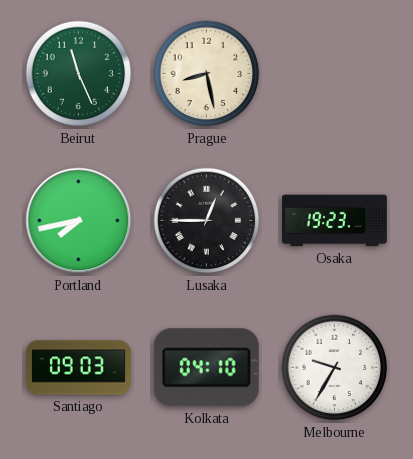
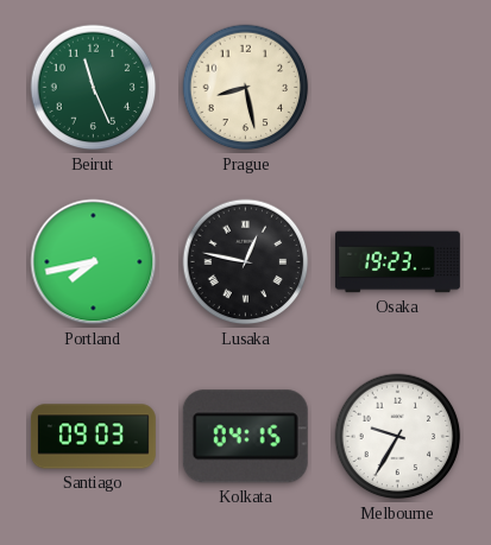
Lusaka: 12:45 -> 12:47
Kolkata: 04:10 -> 04:15
